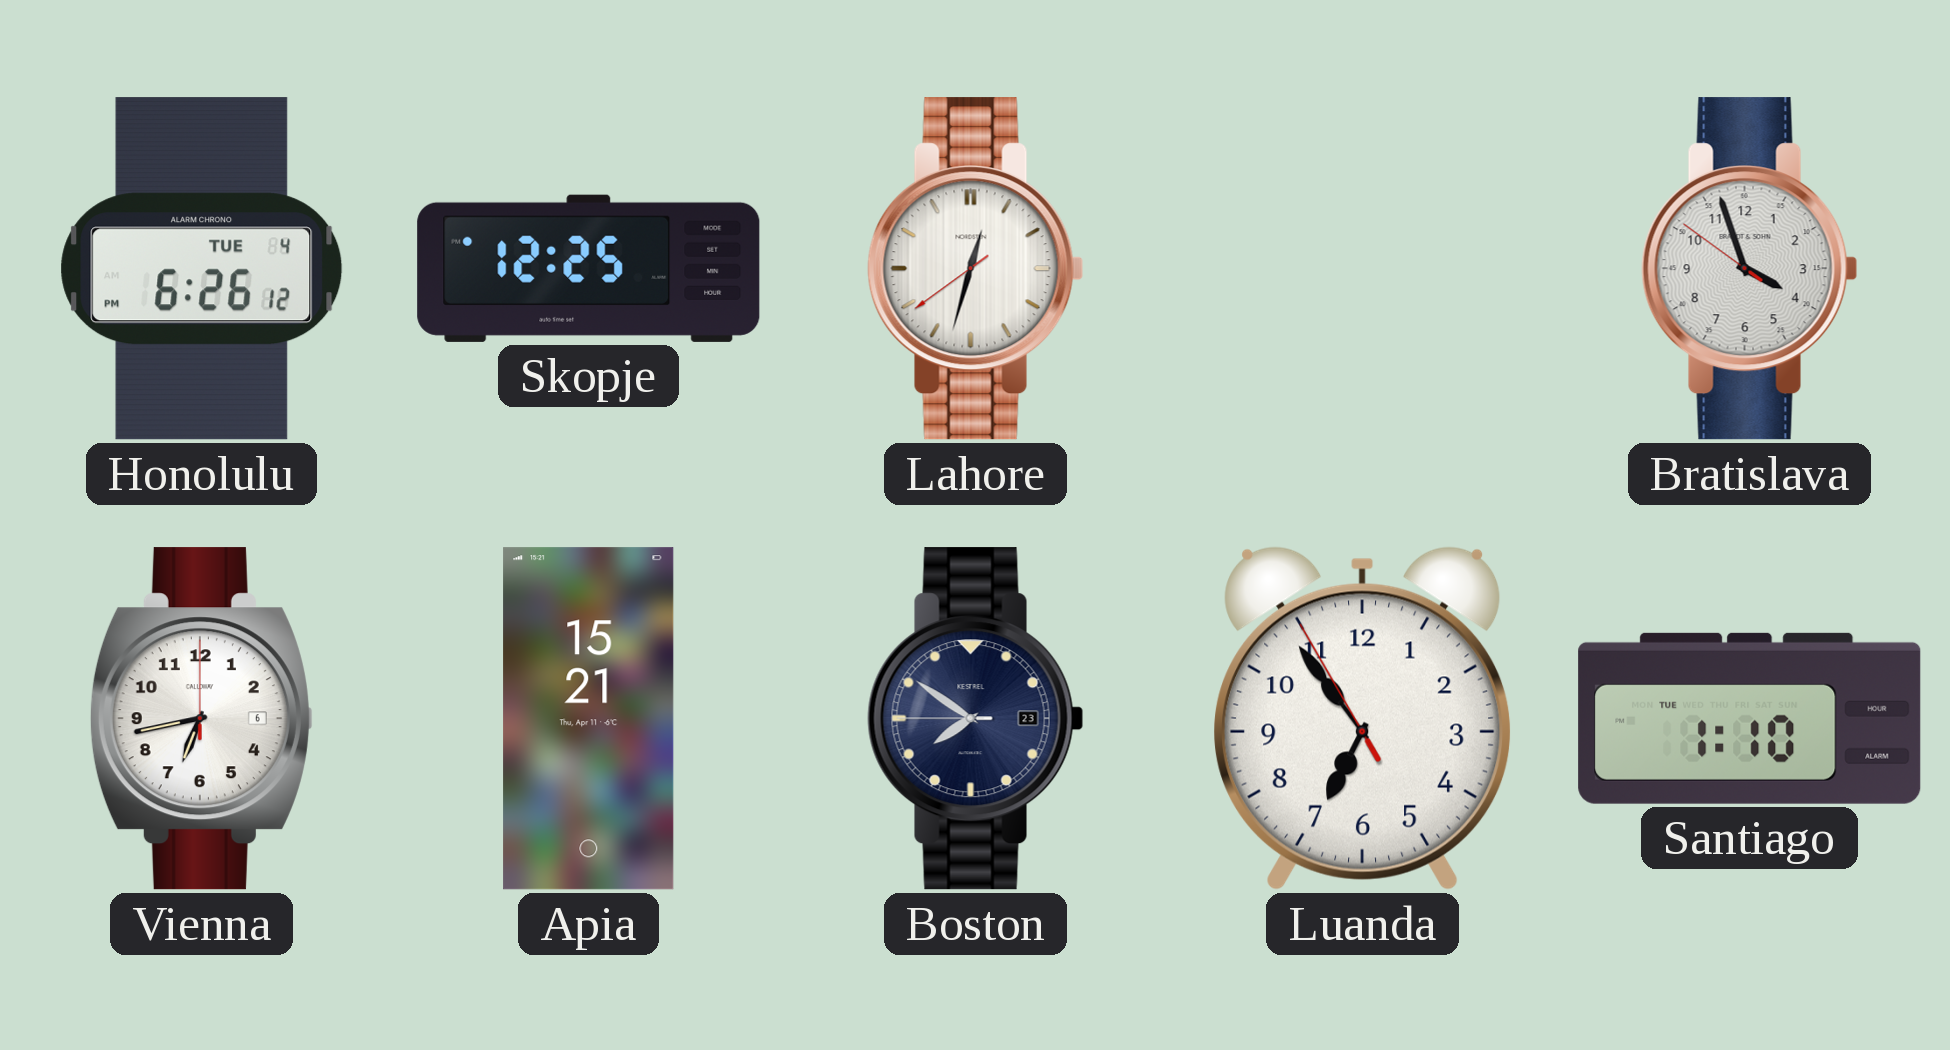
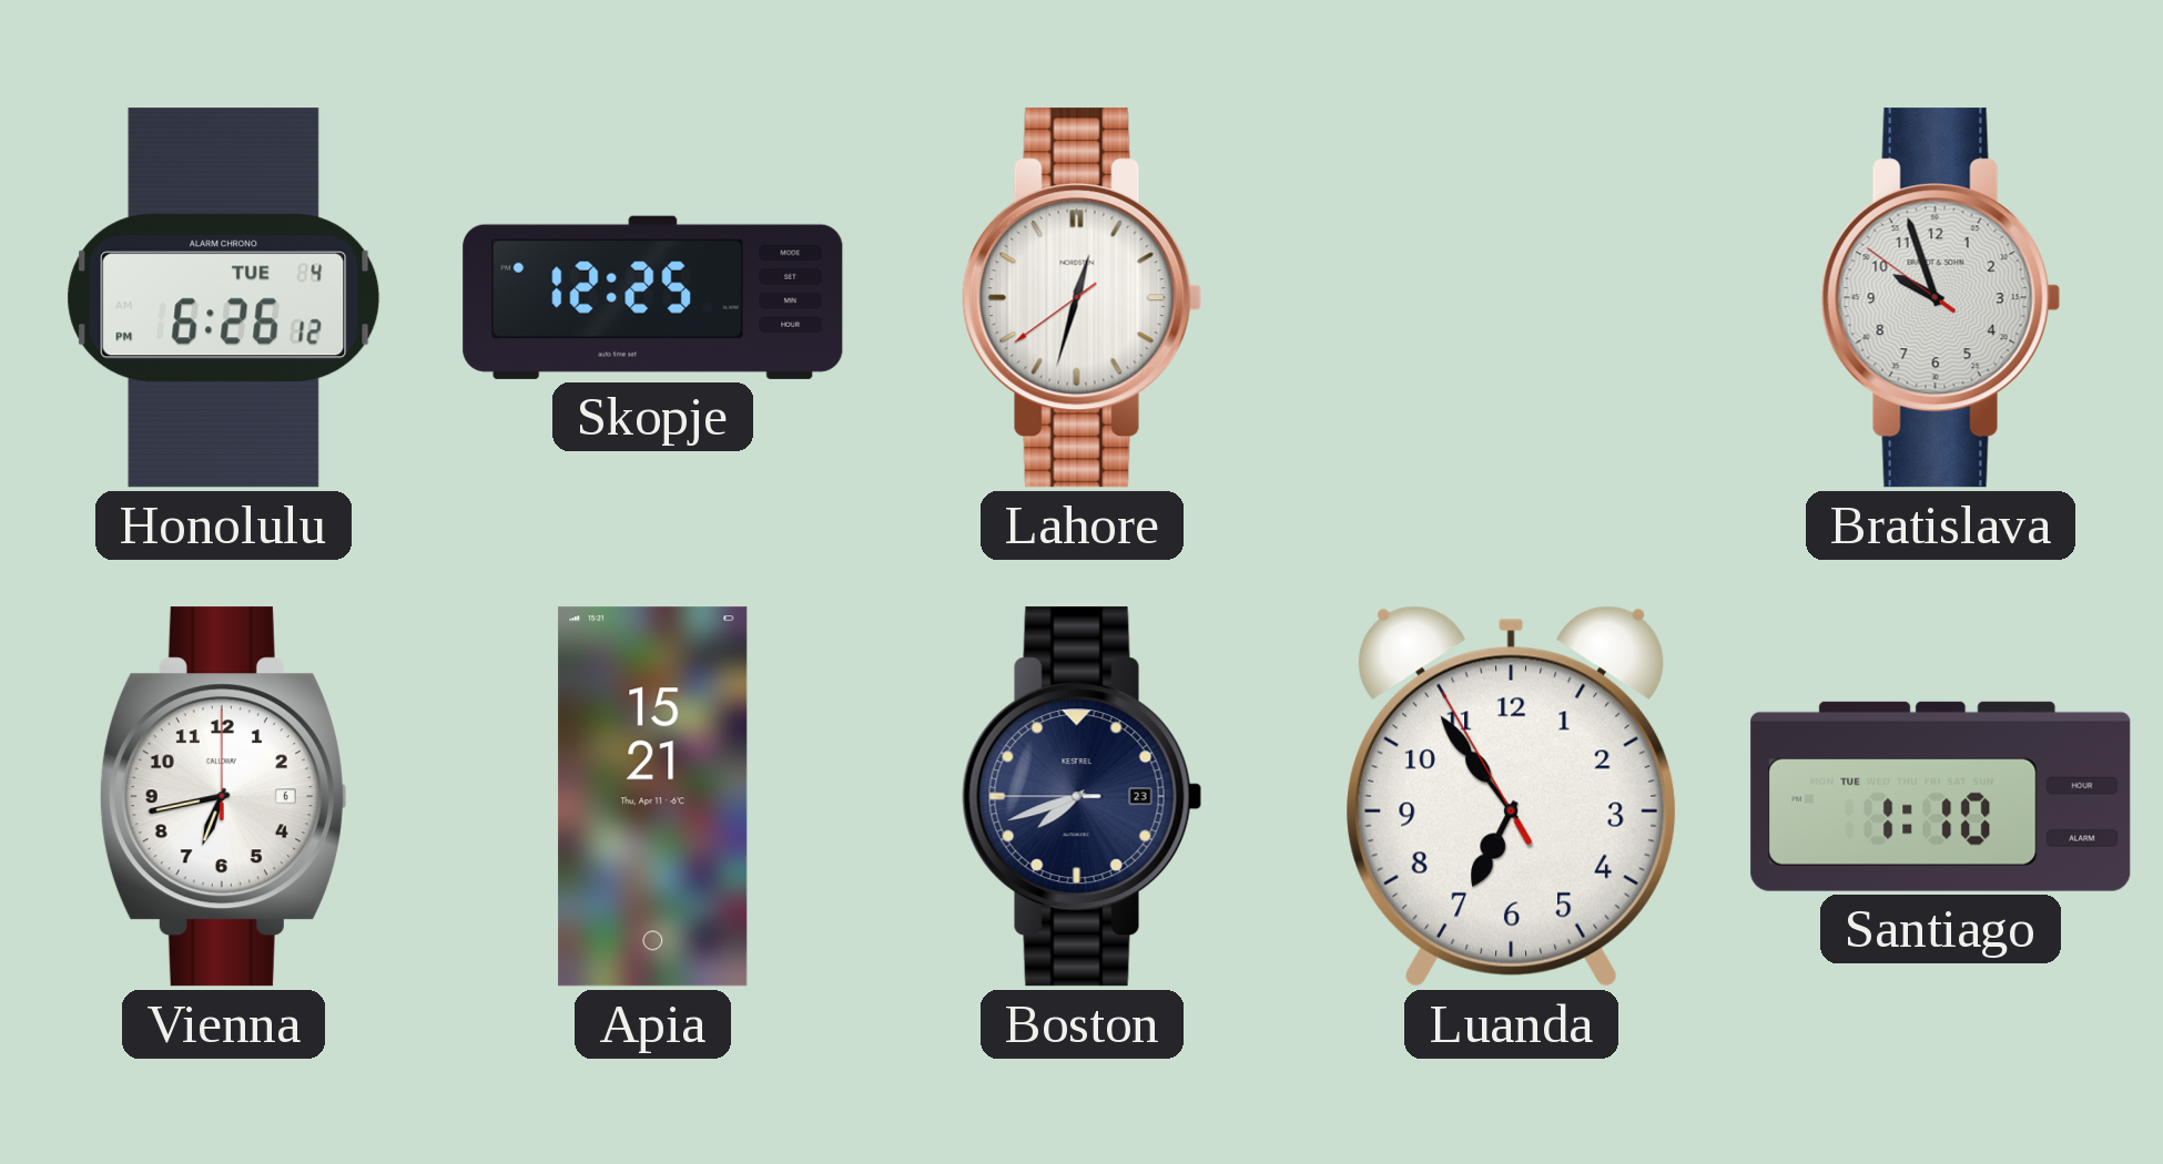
Bratislava: 3:56 -> 9:56
Boston: 7:50 -> 7:41
